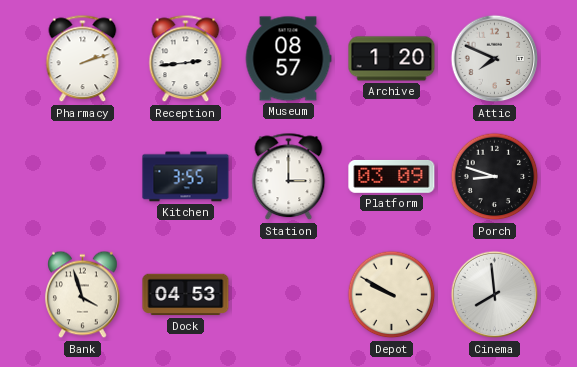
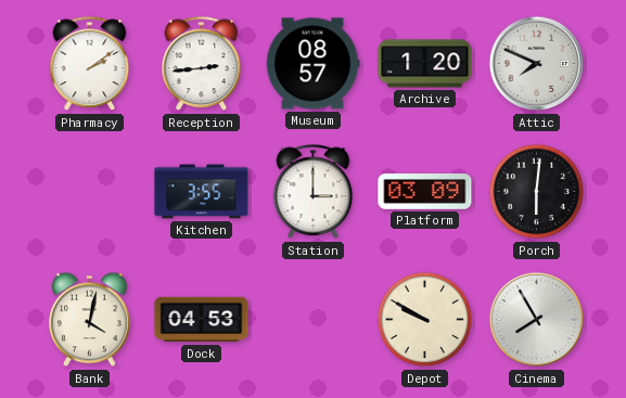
Pharmacy: 2:12 -> 2:09
Porch: 8:48 -> 6:01
Bank: 3:57 -> 4:02
Cinema: 7:59 -> 7:55
